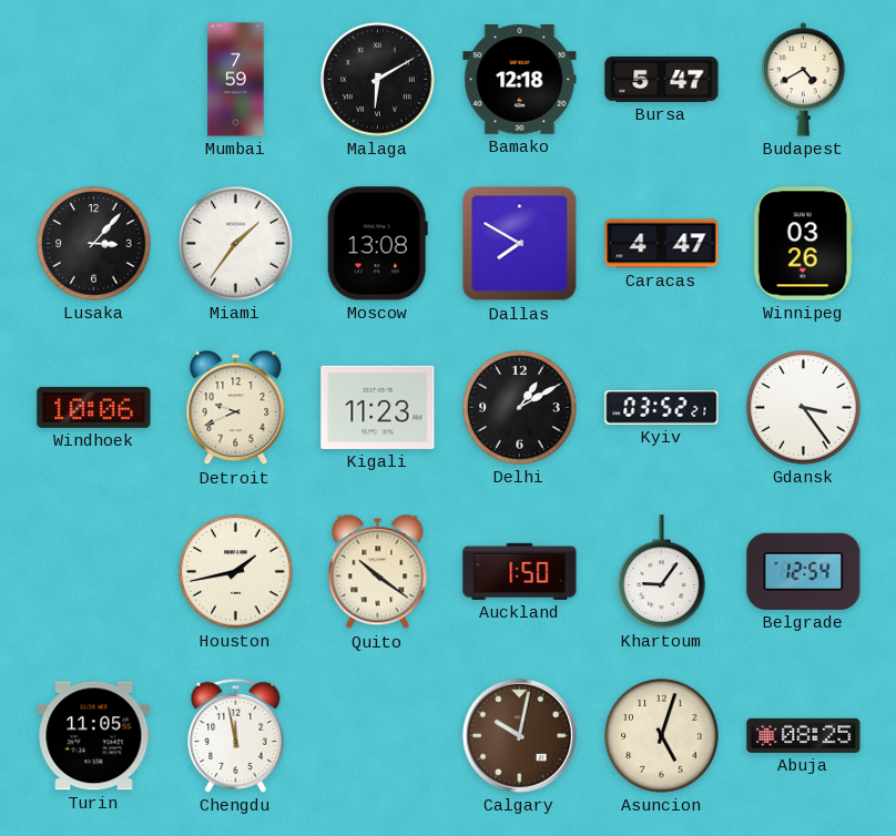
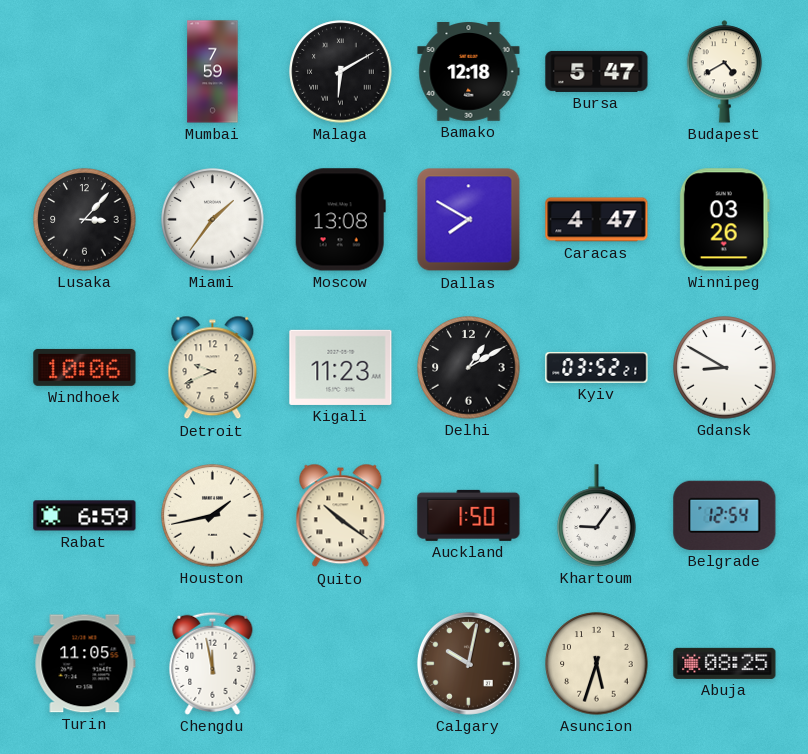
Gdansk: 3:24 -> 8:50
Rabat: none -> 6:59
Asuncion: 5:03 -> 5:33
